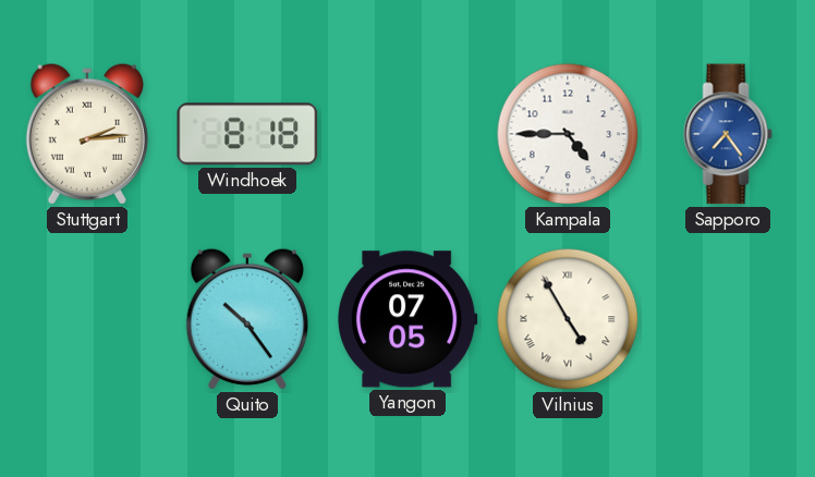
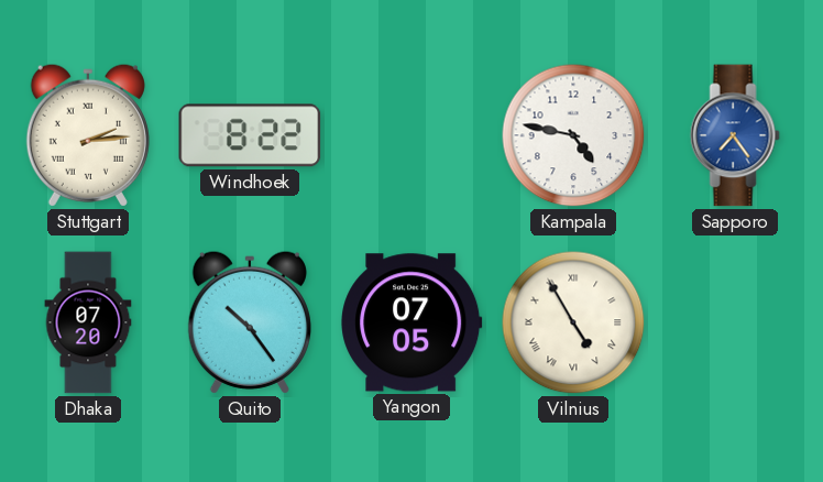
Windhoek: 8:18 -> 8:22
Kampala: 4:45 -> 4:47
Dhaka: none -> 07:20
